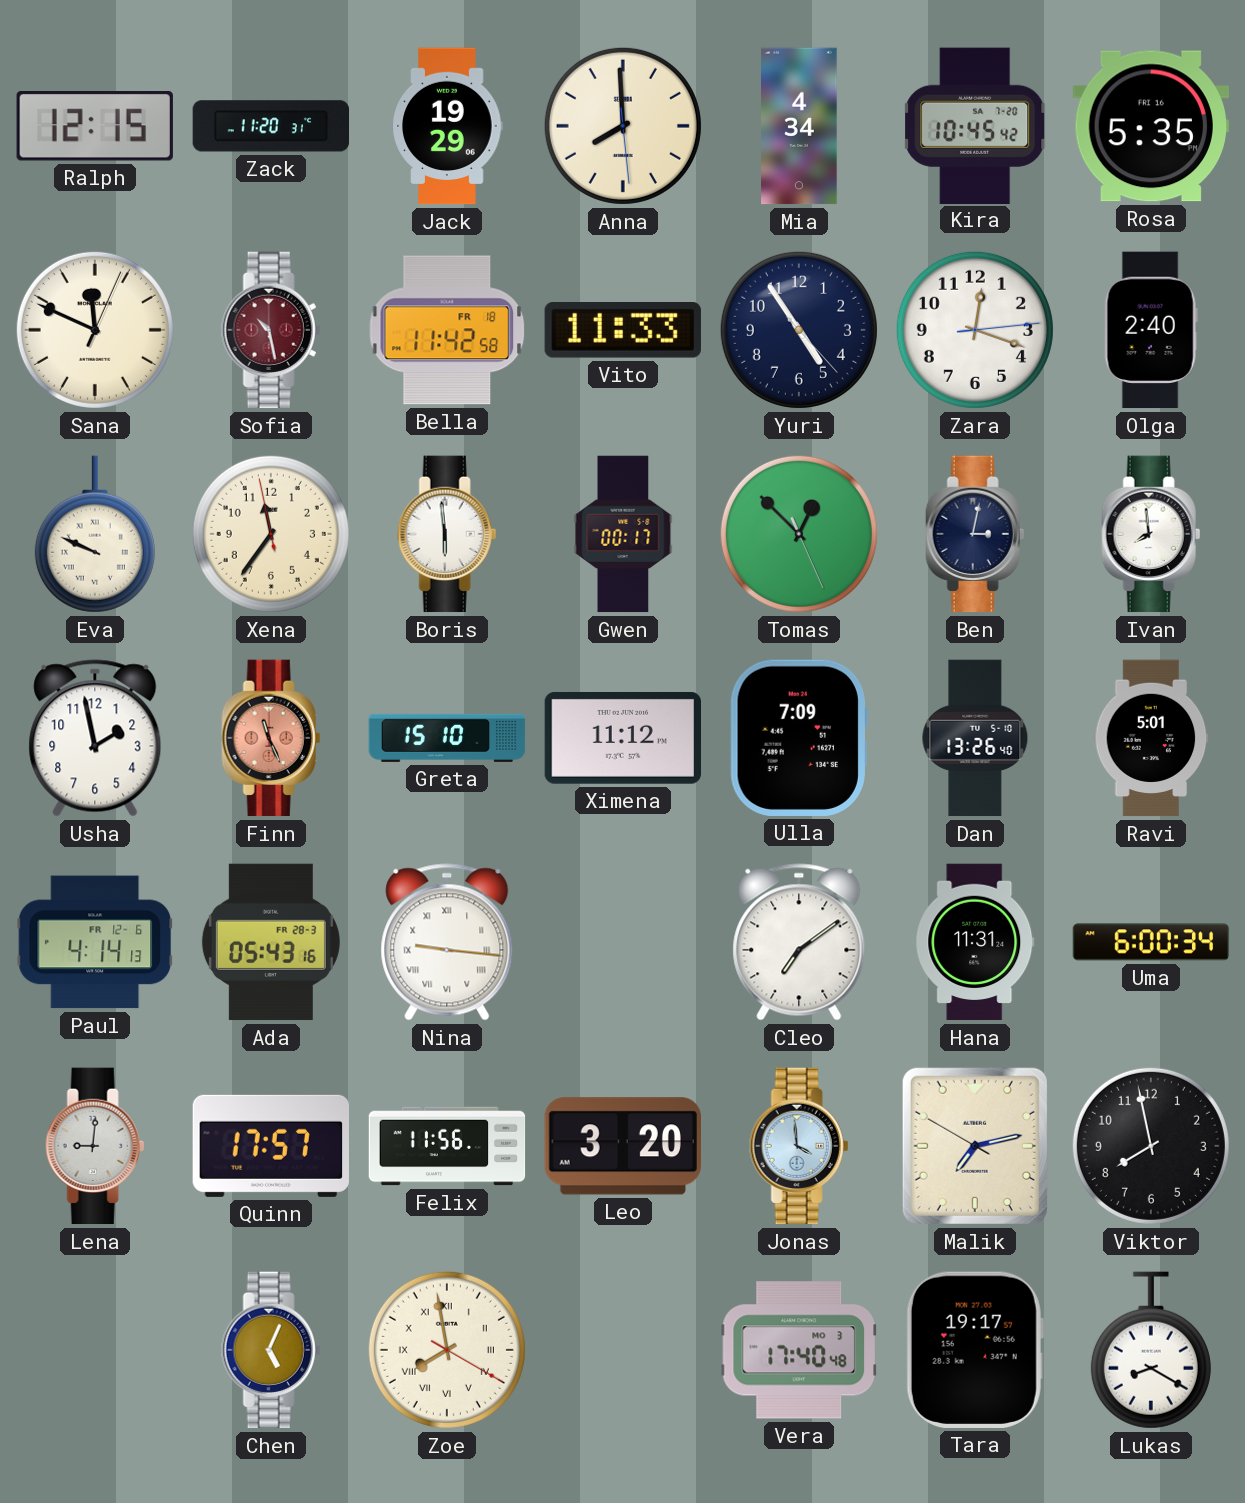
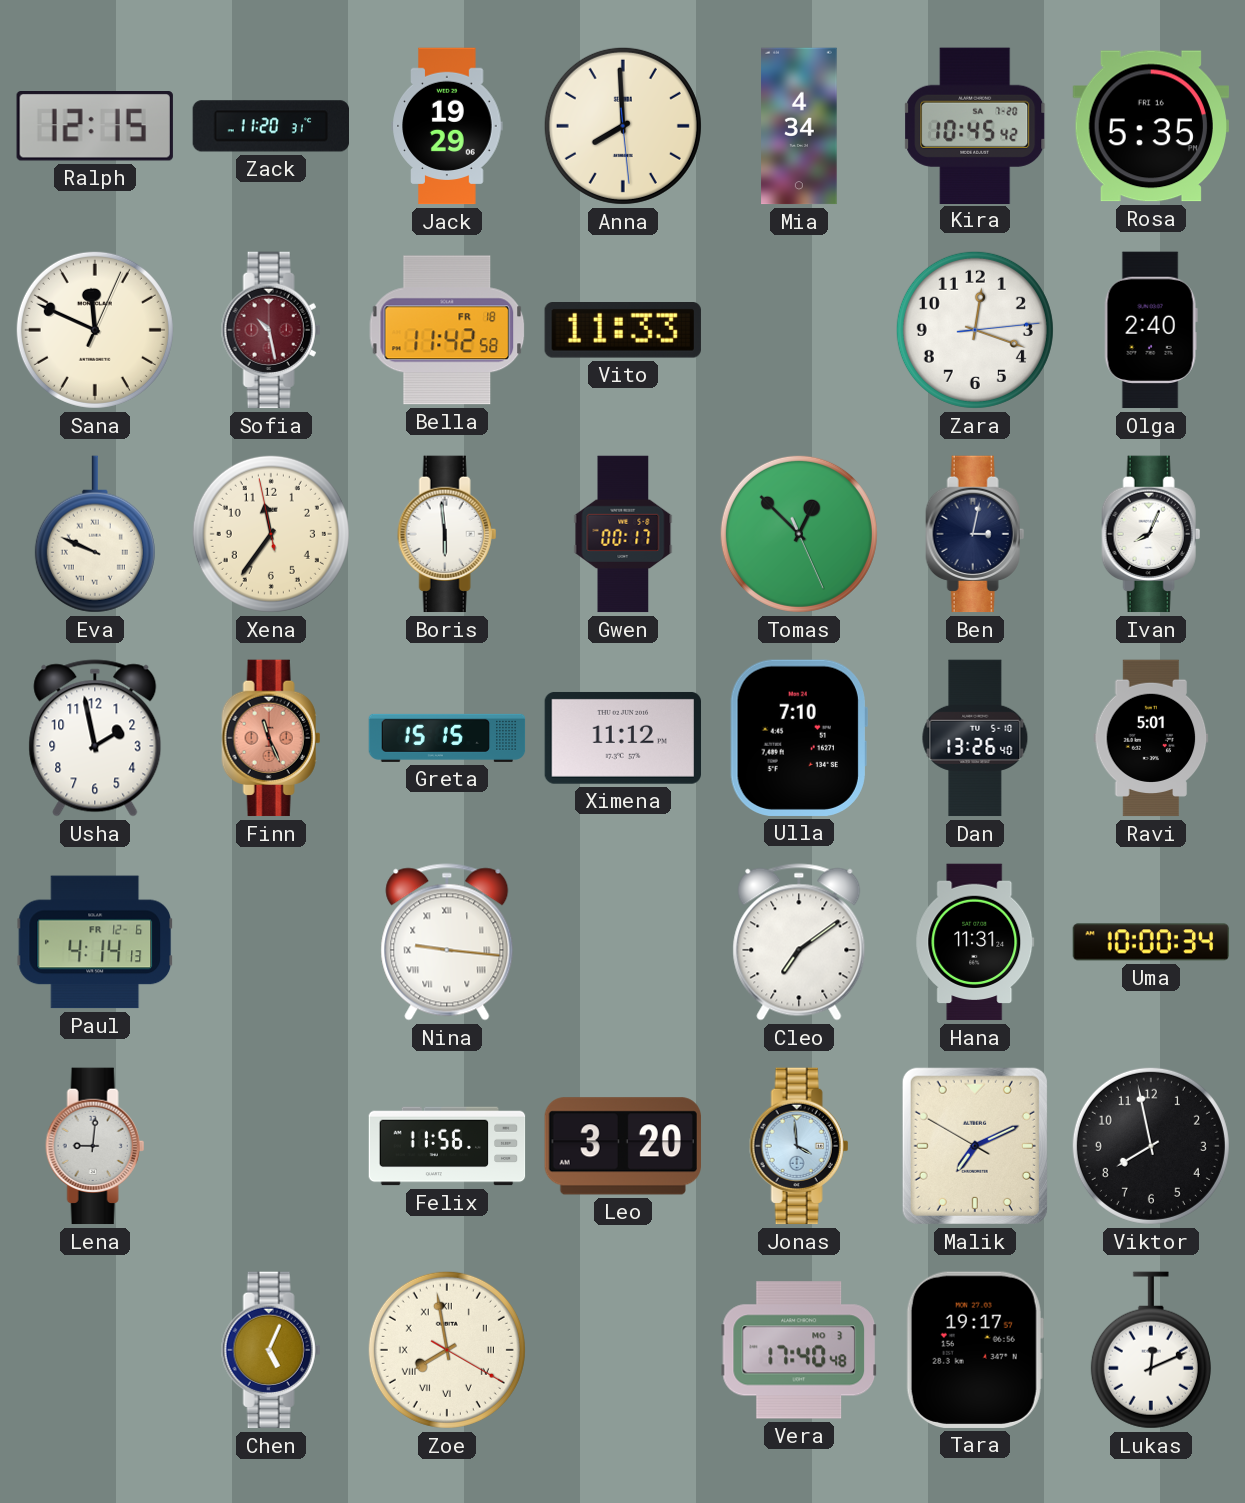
Yuri: 4:54 -> none
Ivan: 7:59 -> 8:04
Greta: 15:10 -> 15:15
Ulla: 7:09 -> 7:10
Ada: 05:43 -> none
Uma: 6:00 -> 10:00
Quinn: 17:57 -> none
Malik: 7:12 -> 7:10
Lukas: 8:20 -> 12:11
